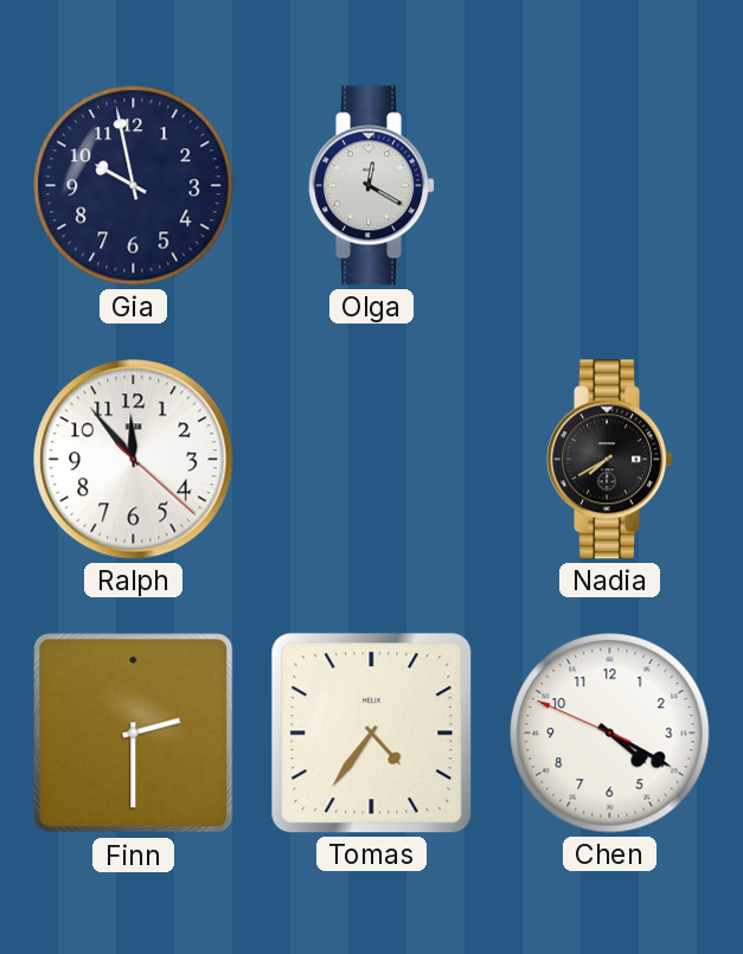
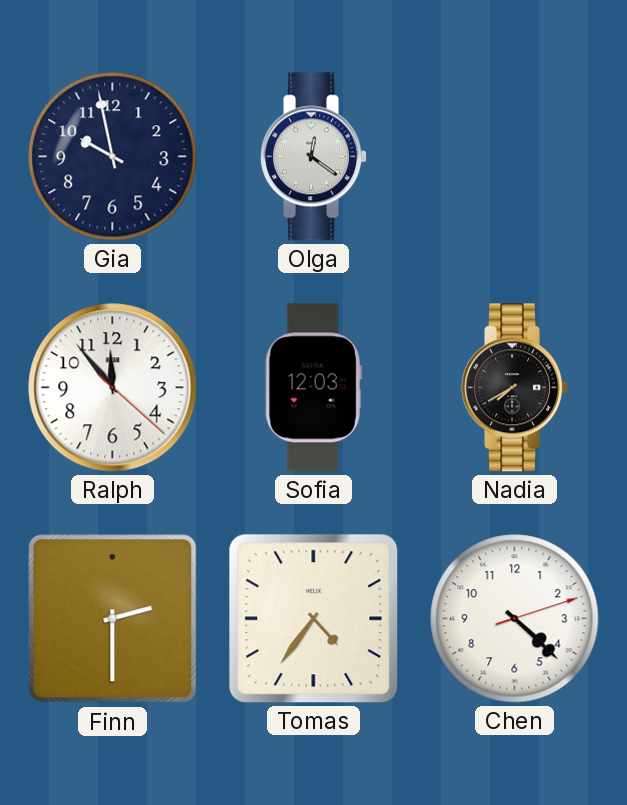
Olga: 12:20 -> 12:21
Sofia: none -> 12:03
Chen: 4:19 -> 4:22
